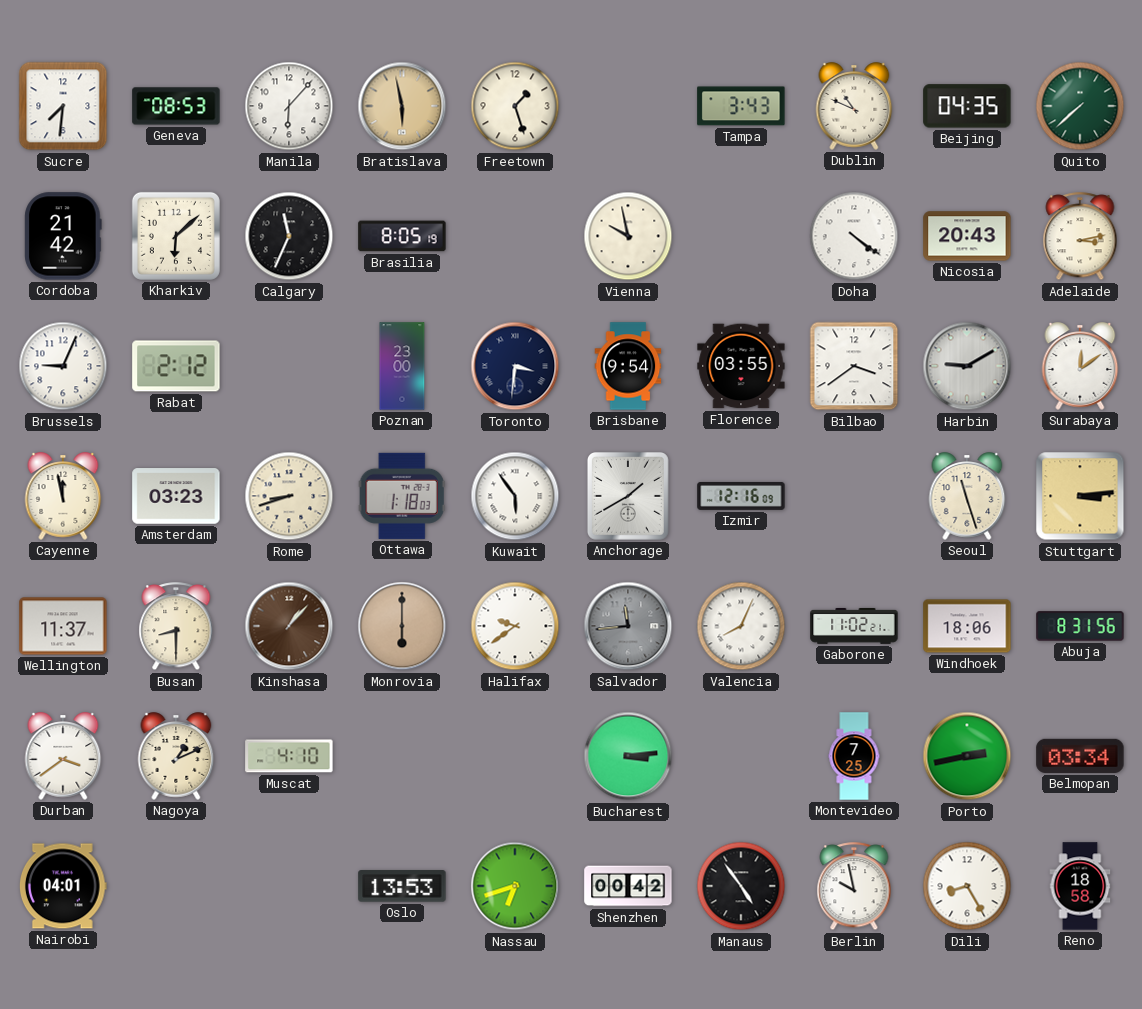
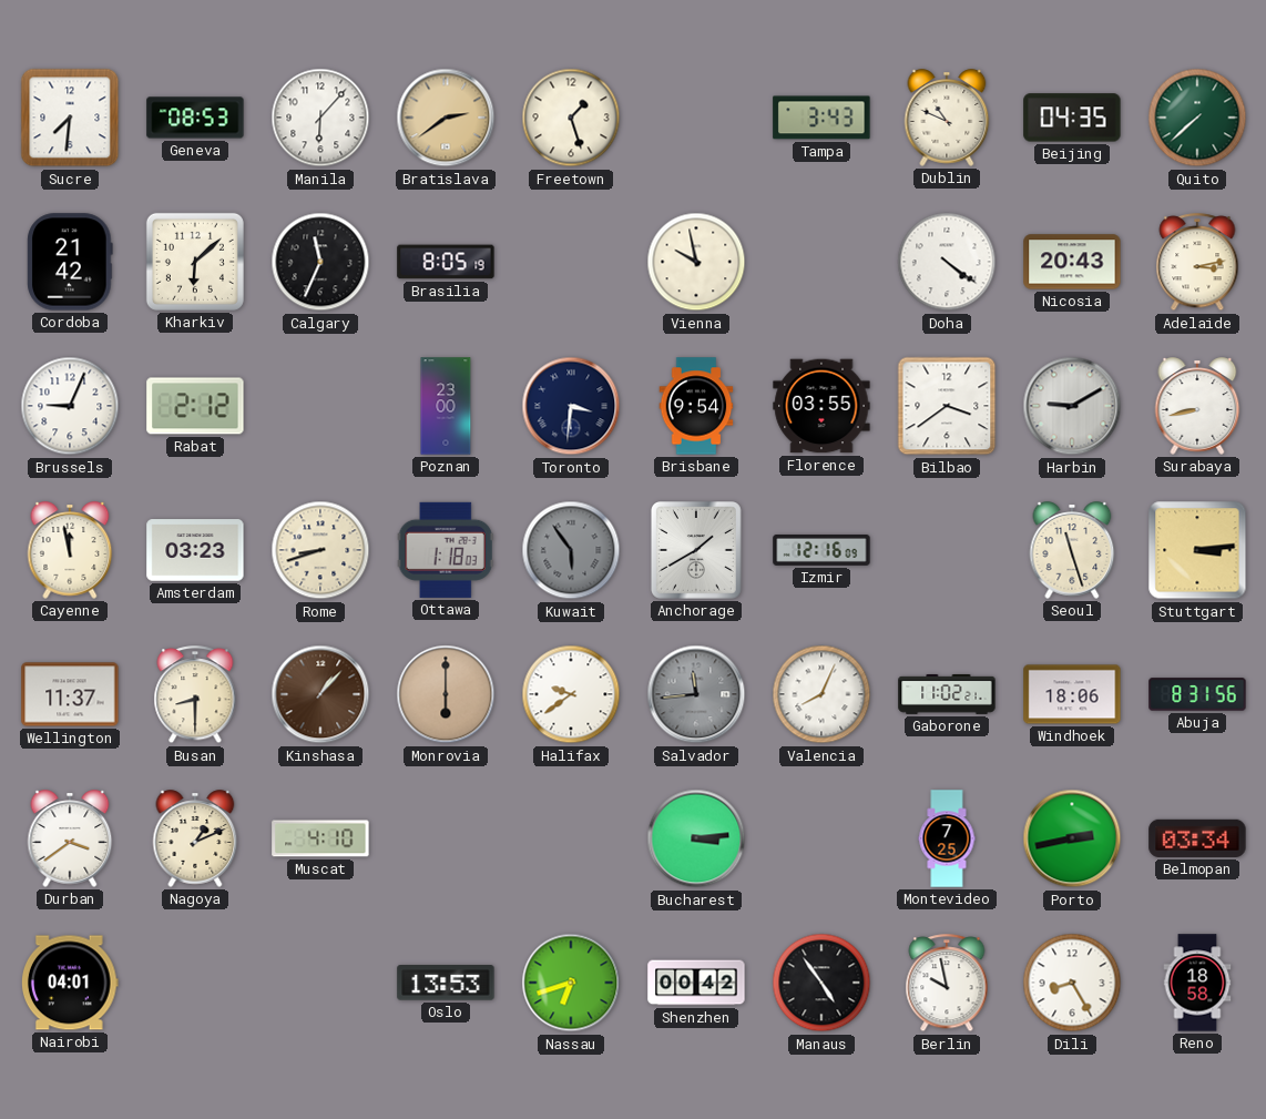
Bratislava: 5:58 -> 2:39
Surabaya: 12:09 -> 8:43
Kuwait dial: white -> grey
